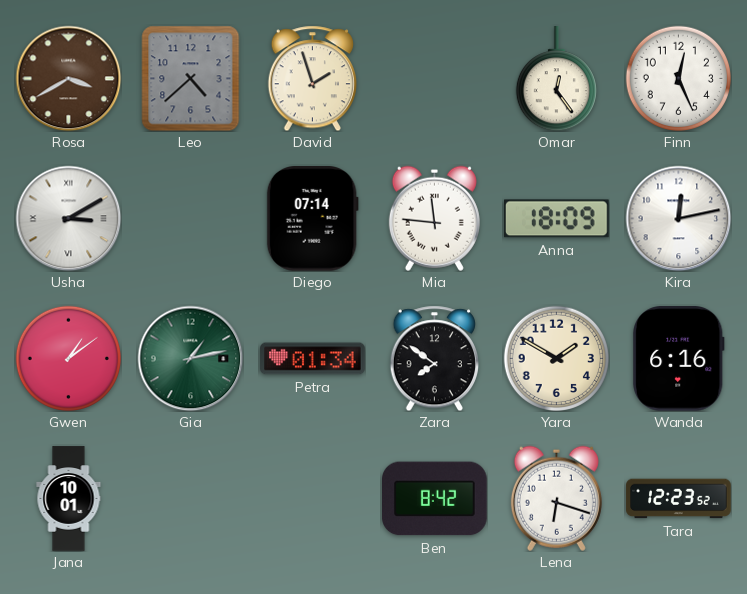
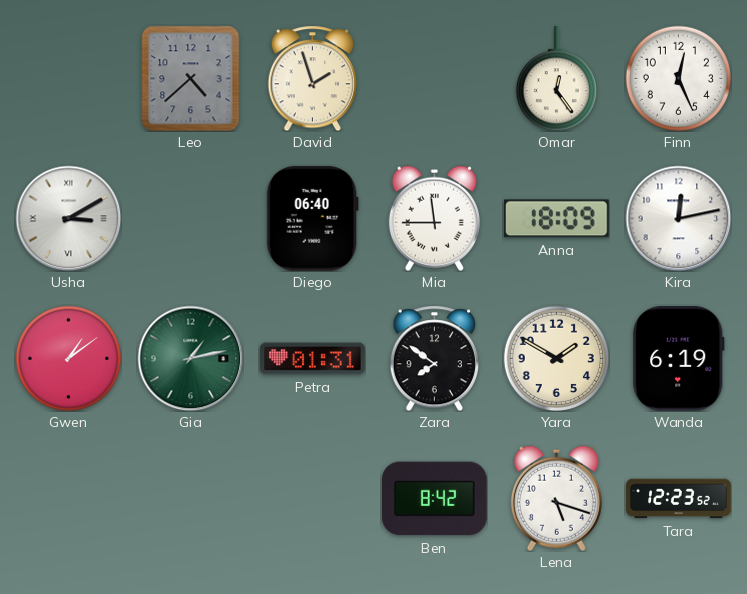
Rosa: 3:40 -> none
Diego: 07:14 -> 06:40
Mia: 11:46 -> 11:45
Petra: 01:34 -> 01:31
Wanda: 6:16 -> 6:19
Jana: 10:01 -> none
Lena: 6:18 -> 5:18
